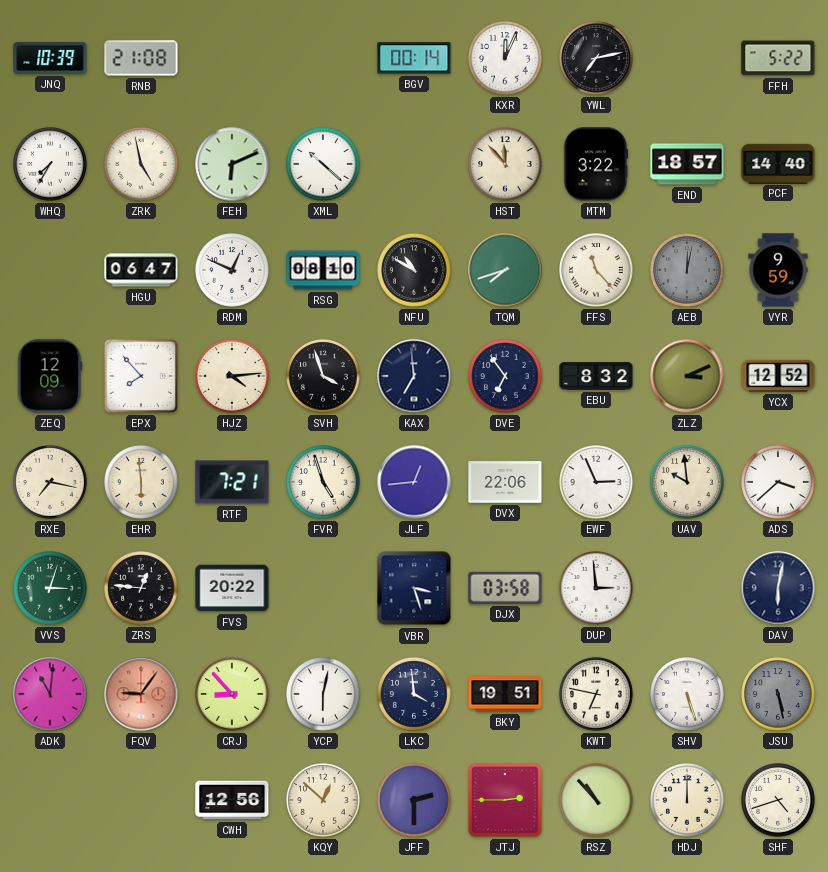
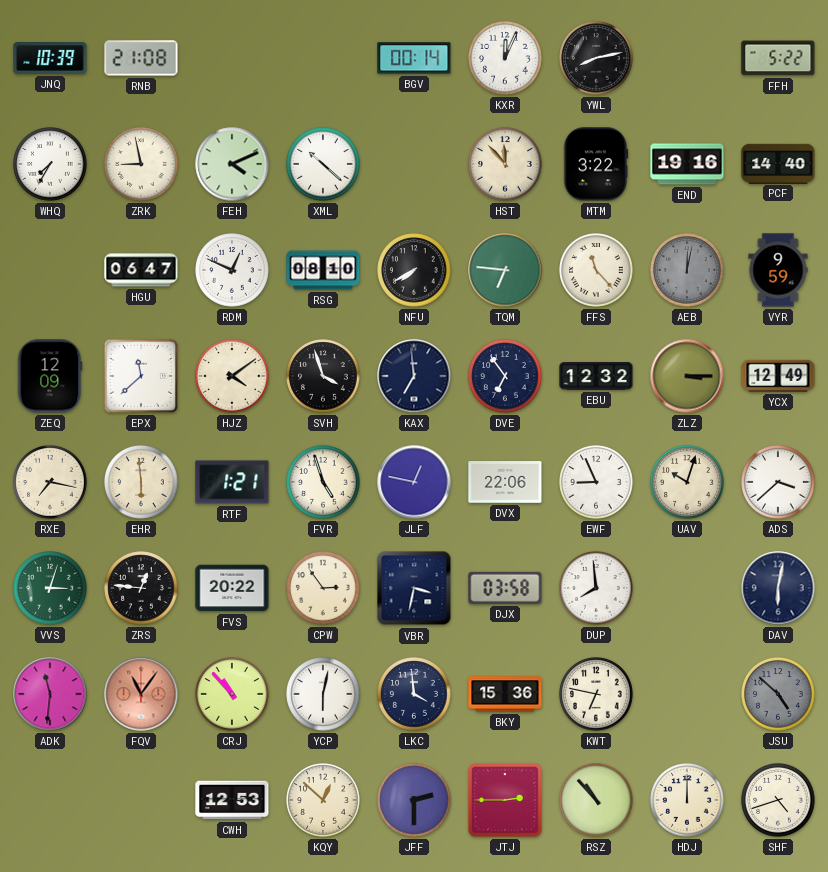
YWL: 7:13 -> 8:13
ZRK: 4:58 -> 8:58
FEH: 6:11 -> 4:11
END: 18:57 -> 19:16
NFU: 10:50 -> 7:40
TQM: 7:42 -> 6:46
EPX: 7:53 -> 11:38
HJZ: 4:14 -> 4:09
EBU: 8:32 -> 12:32
ZLZ: 3:11 -> 3:15
YCX: 12:52 -> 12:49
RTF: 7:21 -> 1:21
JLF: 12:44 -> 12:47
EWF: 2:56 -> 8:56
UAV: 9:59 -> 10:03
CPW: none -> 2:54
VBR: 3:27 -> 3:32
DUP: 2:59 -> 7:59
ADK: 11:01 -> 11:31
FQV: 9:06 -> 11:06
CRJ: 8:53 -> 10:53
BKY: 19:51 -> 15:36
SHV: 5:27 -> none
JSU: 5:28 -> 4:52
CWH: 12:56 -> 12:53
